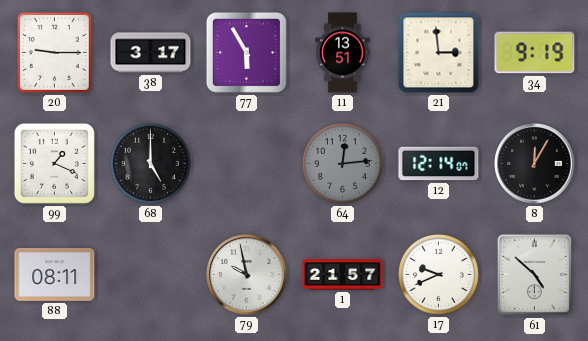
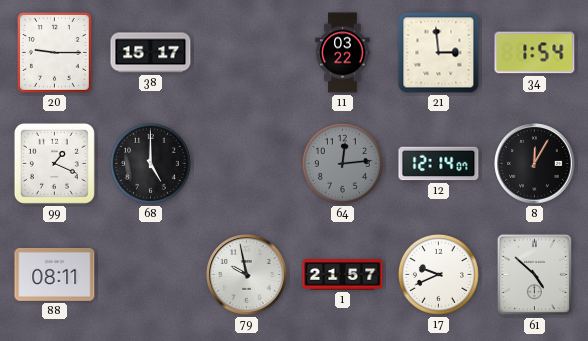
38: 3:17 -> 15:17
77: 5:55 -> none
11: 13:51 -> 03:22
34: 9:19 -> 1:54
